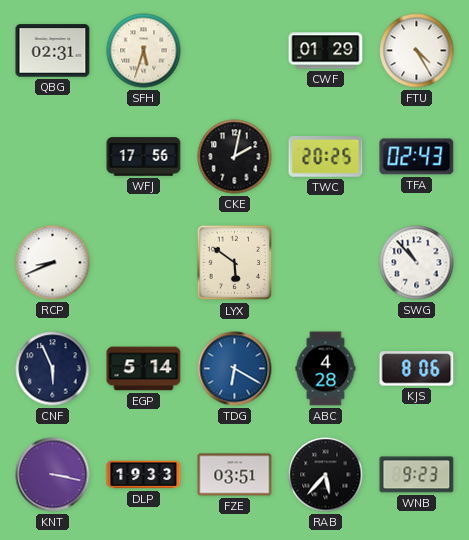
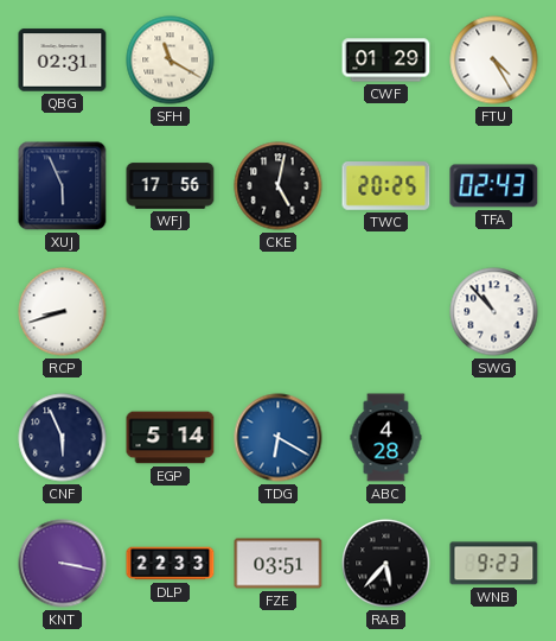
SFH: 5:33 -> 11:20
XUJ: none -> 5:56
CKE: 2:02 -> 5:02
RCP: 8:41 -> 8:42
LYX: 5:51 -> none
KJS: 8:06 -> none
DLP: 19:33 -> 22:33
